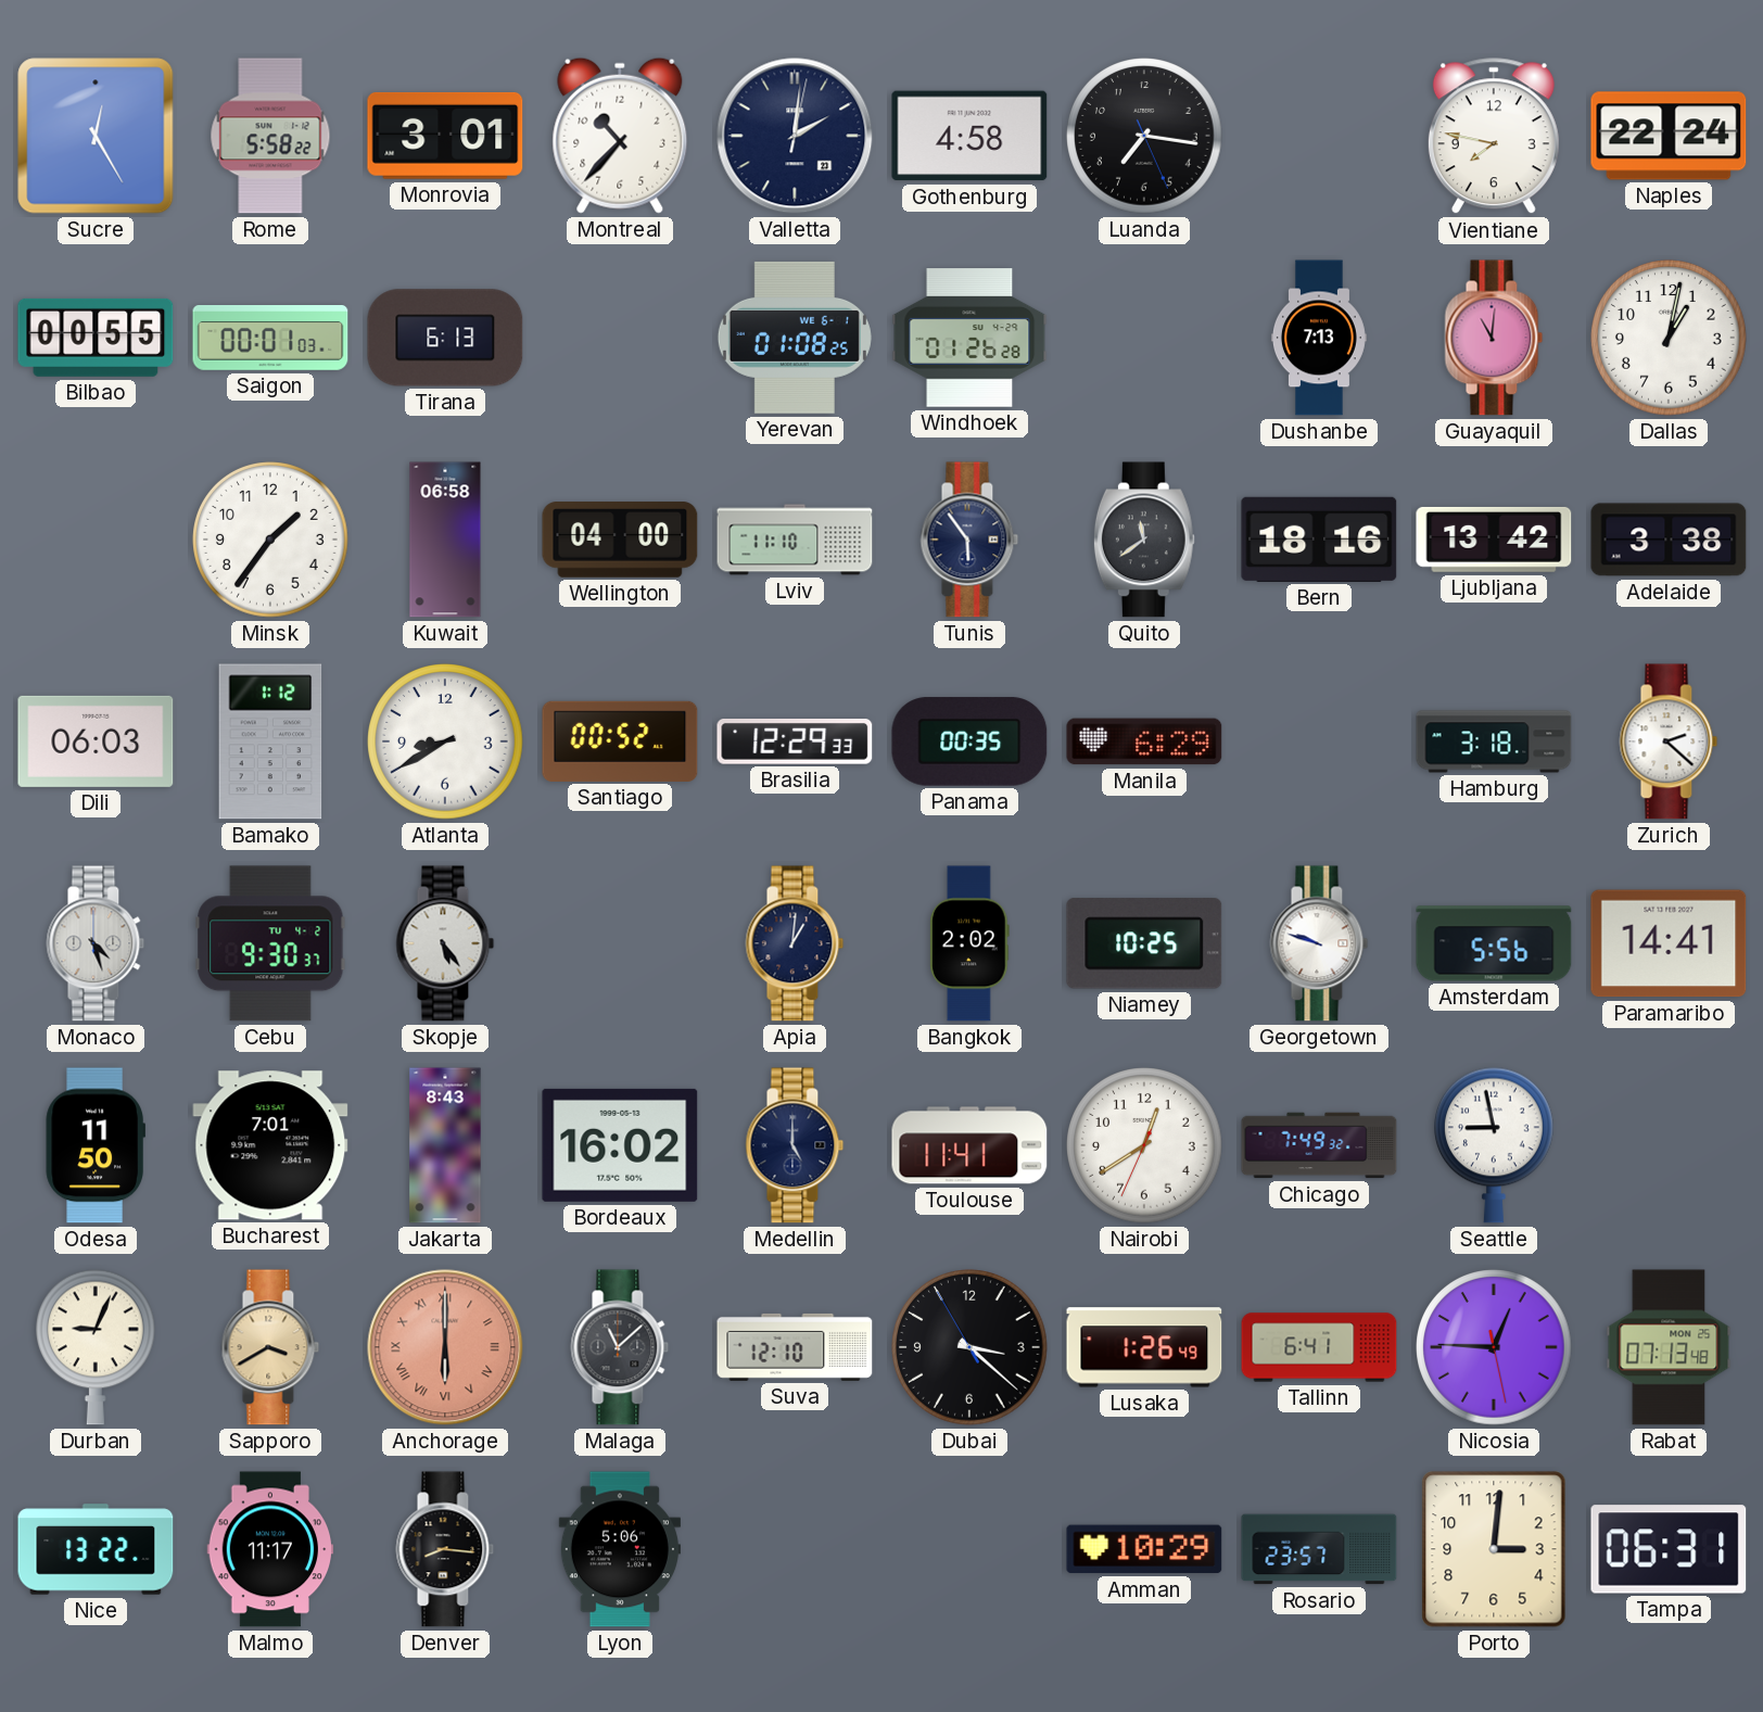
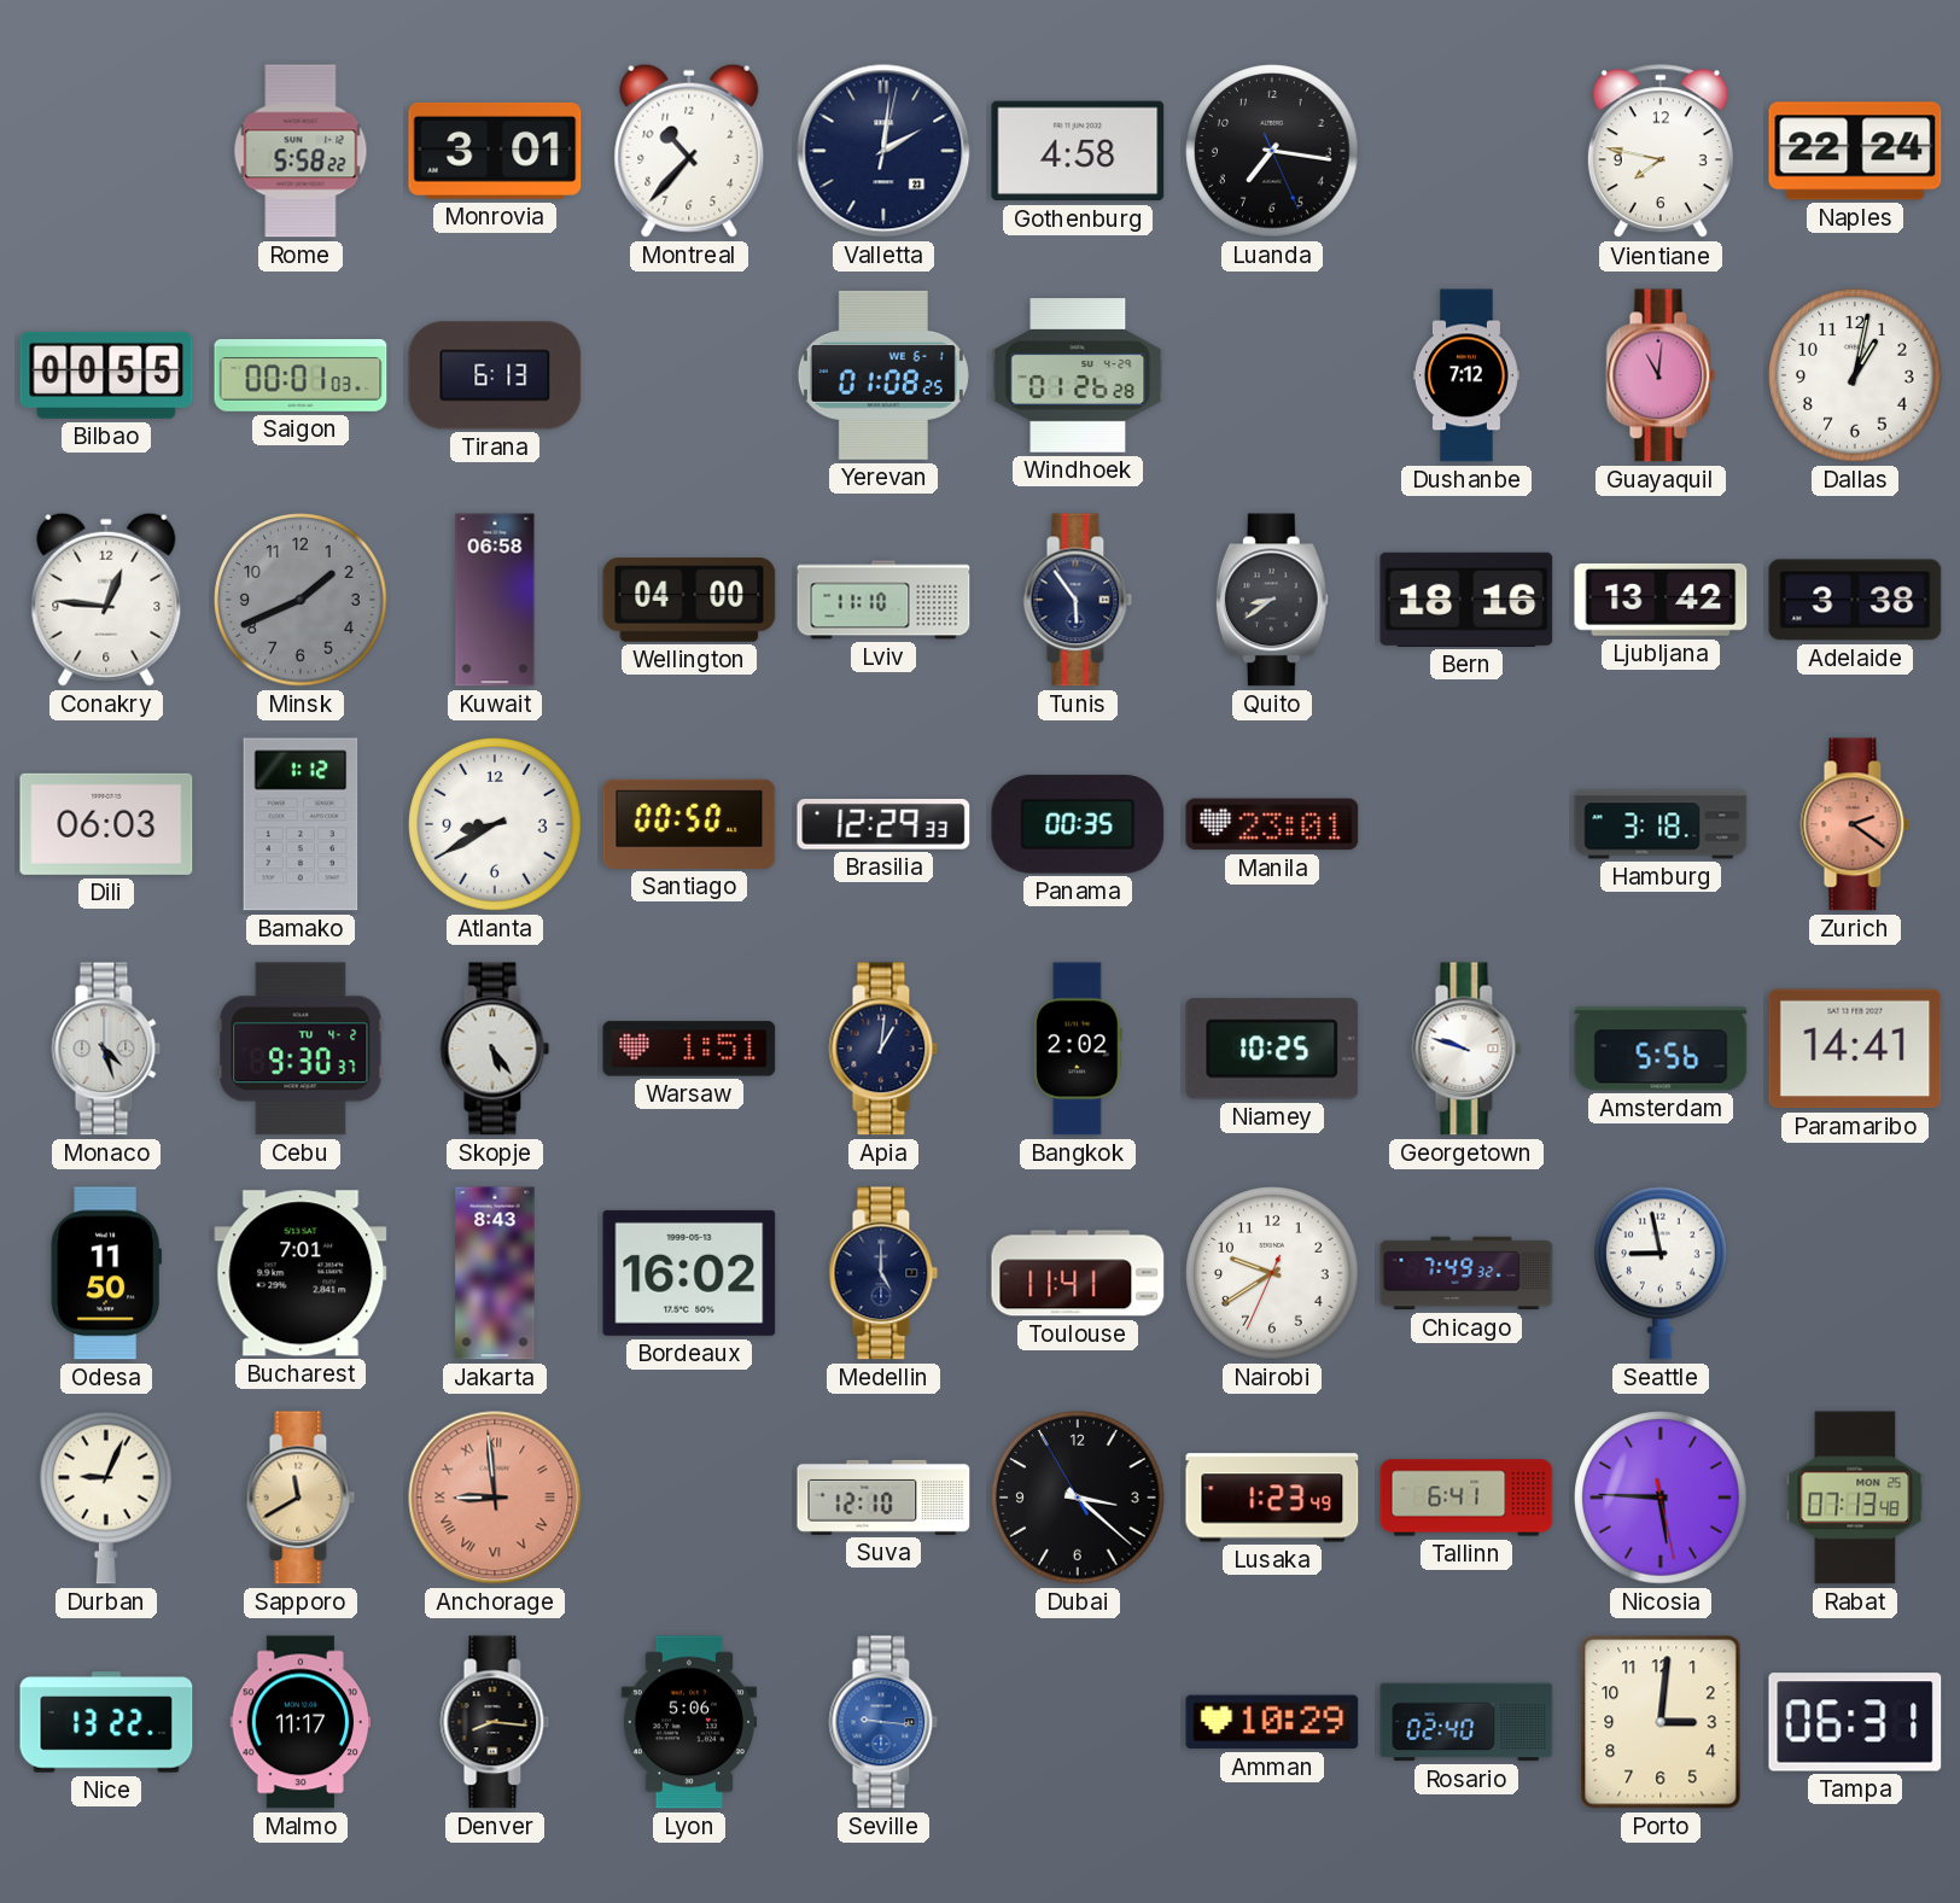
Sucre: 12:25 -> none
Dushanbe: 7:13 -> 7:12
Conakry: none -> 12:46
Minsk: 1:36 -> 1:41
Minsk dial: white -> grey
Quito: 11:39 -> 8:39
Santiago: 00:52 -> 00:50
Manila: 6:29 -> 23:01
Zurich: 2:22 -> 2:21
Zurich dial: white -> salmon
Warsaw: none -> 1:51
Nairobi: 12:39 -> 9:39
Sapporo: 3:40 -> 11:40
Anchorage: 6:00 -> 8:59
Malaga: 11:08 -> none
Lusaka: 1:26 -> 1:23
Nicosia: 12:45 -> 5:45
Seville: none -> 9:16
Rosario: 23:57 -> 02:40
